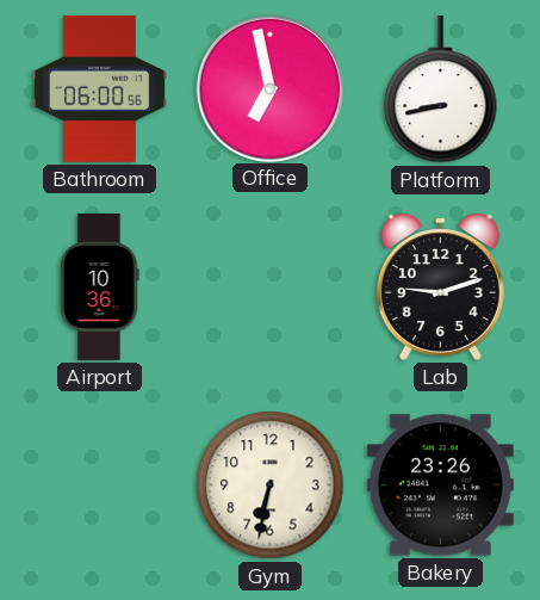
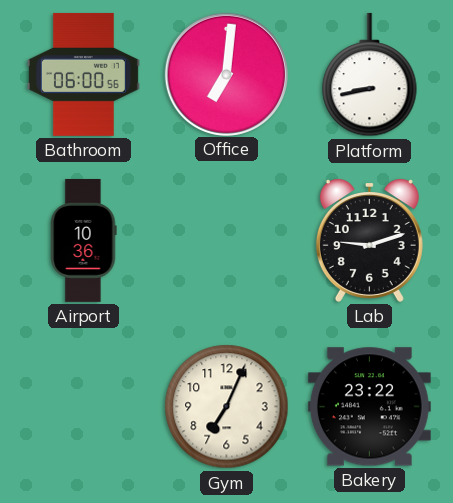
Office: 6:58 -> 7:01
Gym: 6:32 -> 7:04
Bakery: 23:26 -> 23:22
